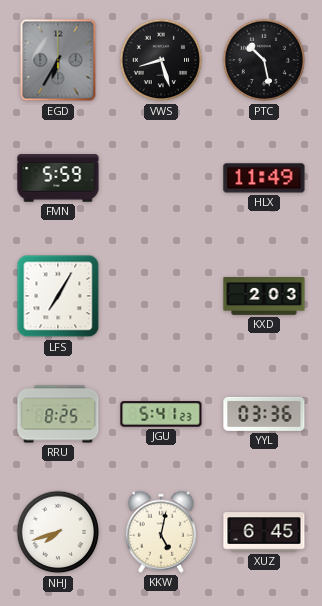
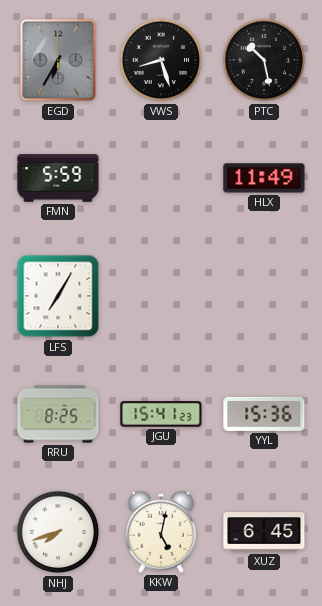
KXD: 2:03 -> none
JGU: 5:41 -> 15:41
YYL: 03:36 -> 15:36
